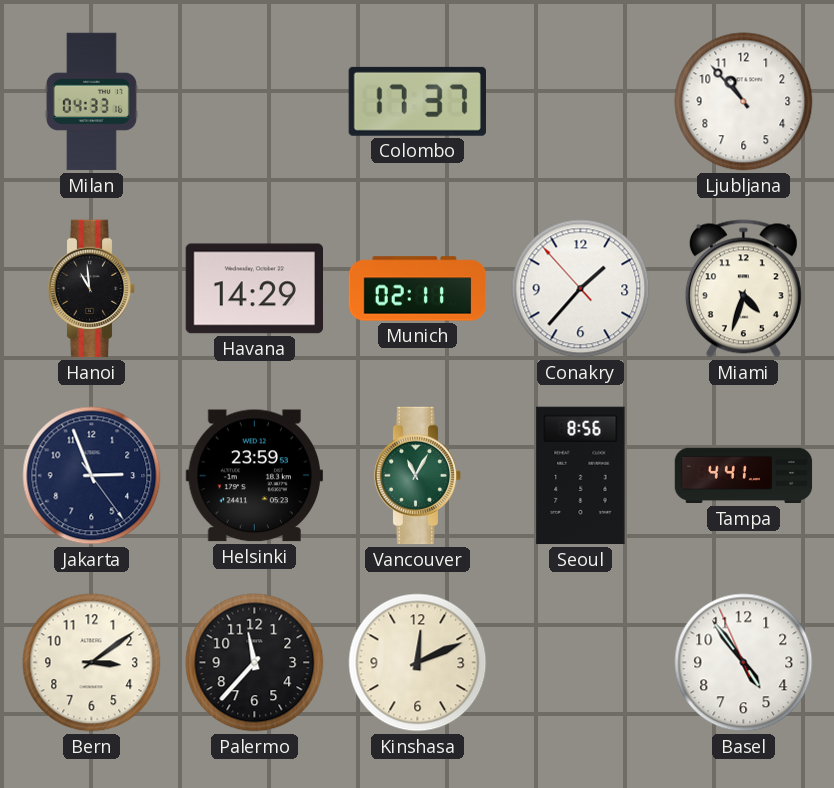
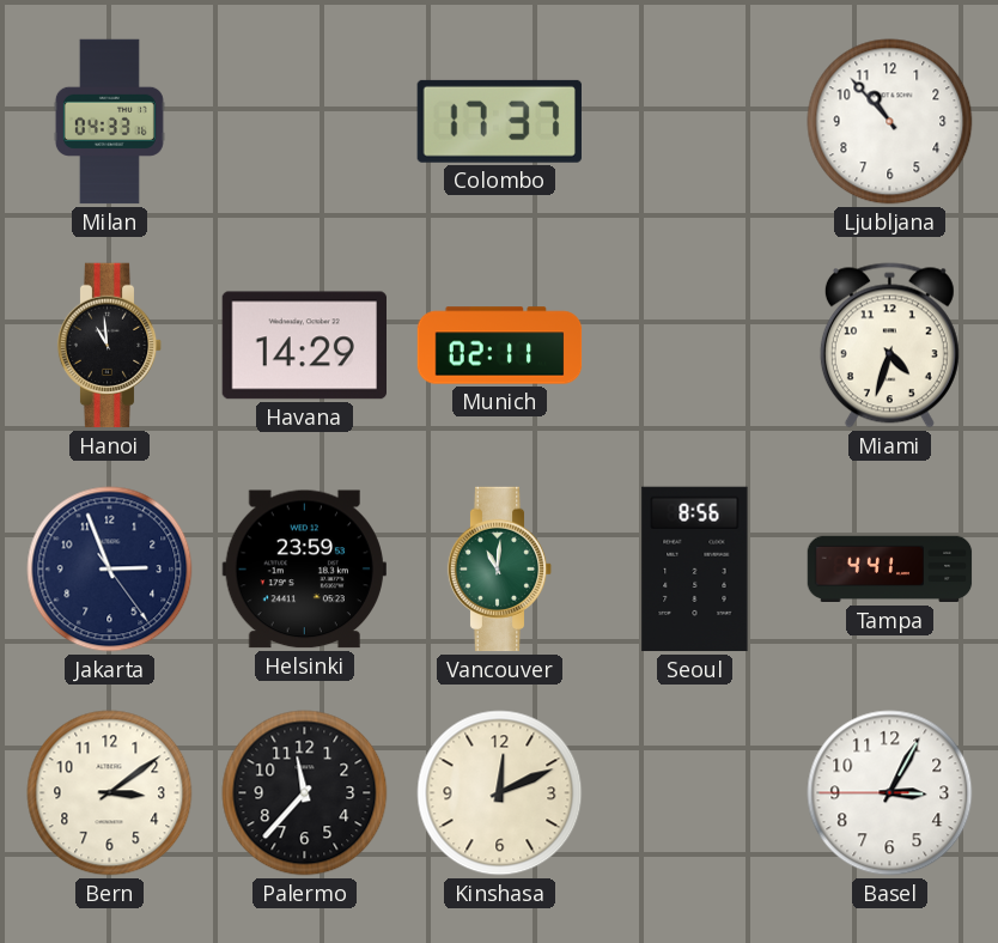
Conakry: 1:36 -> none
Vancouver: 11:05 -> 11:01
Basel: 4:53 -> 3:04
